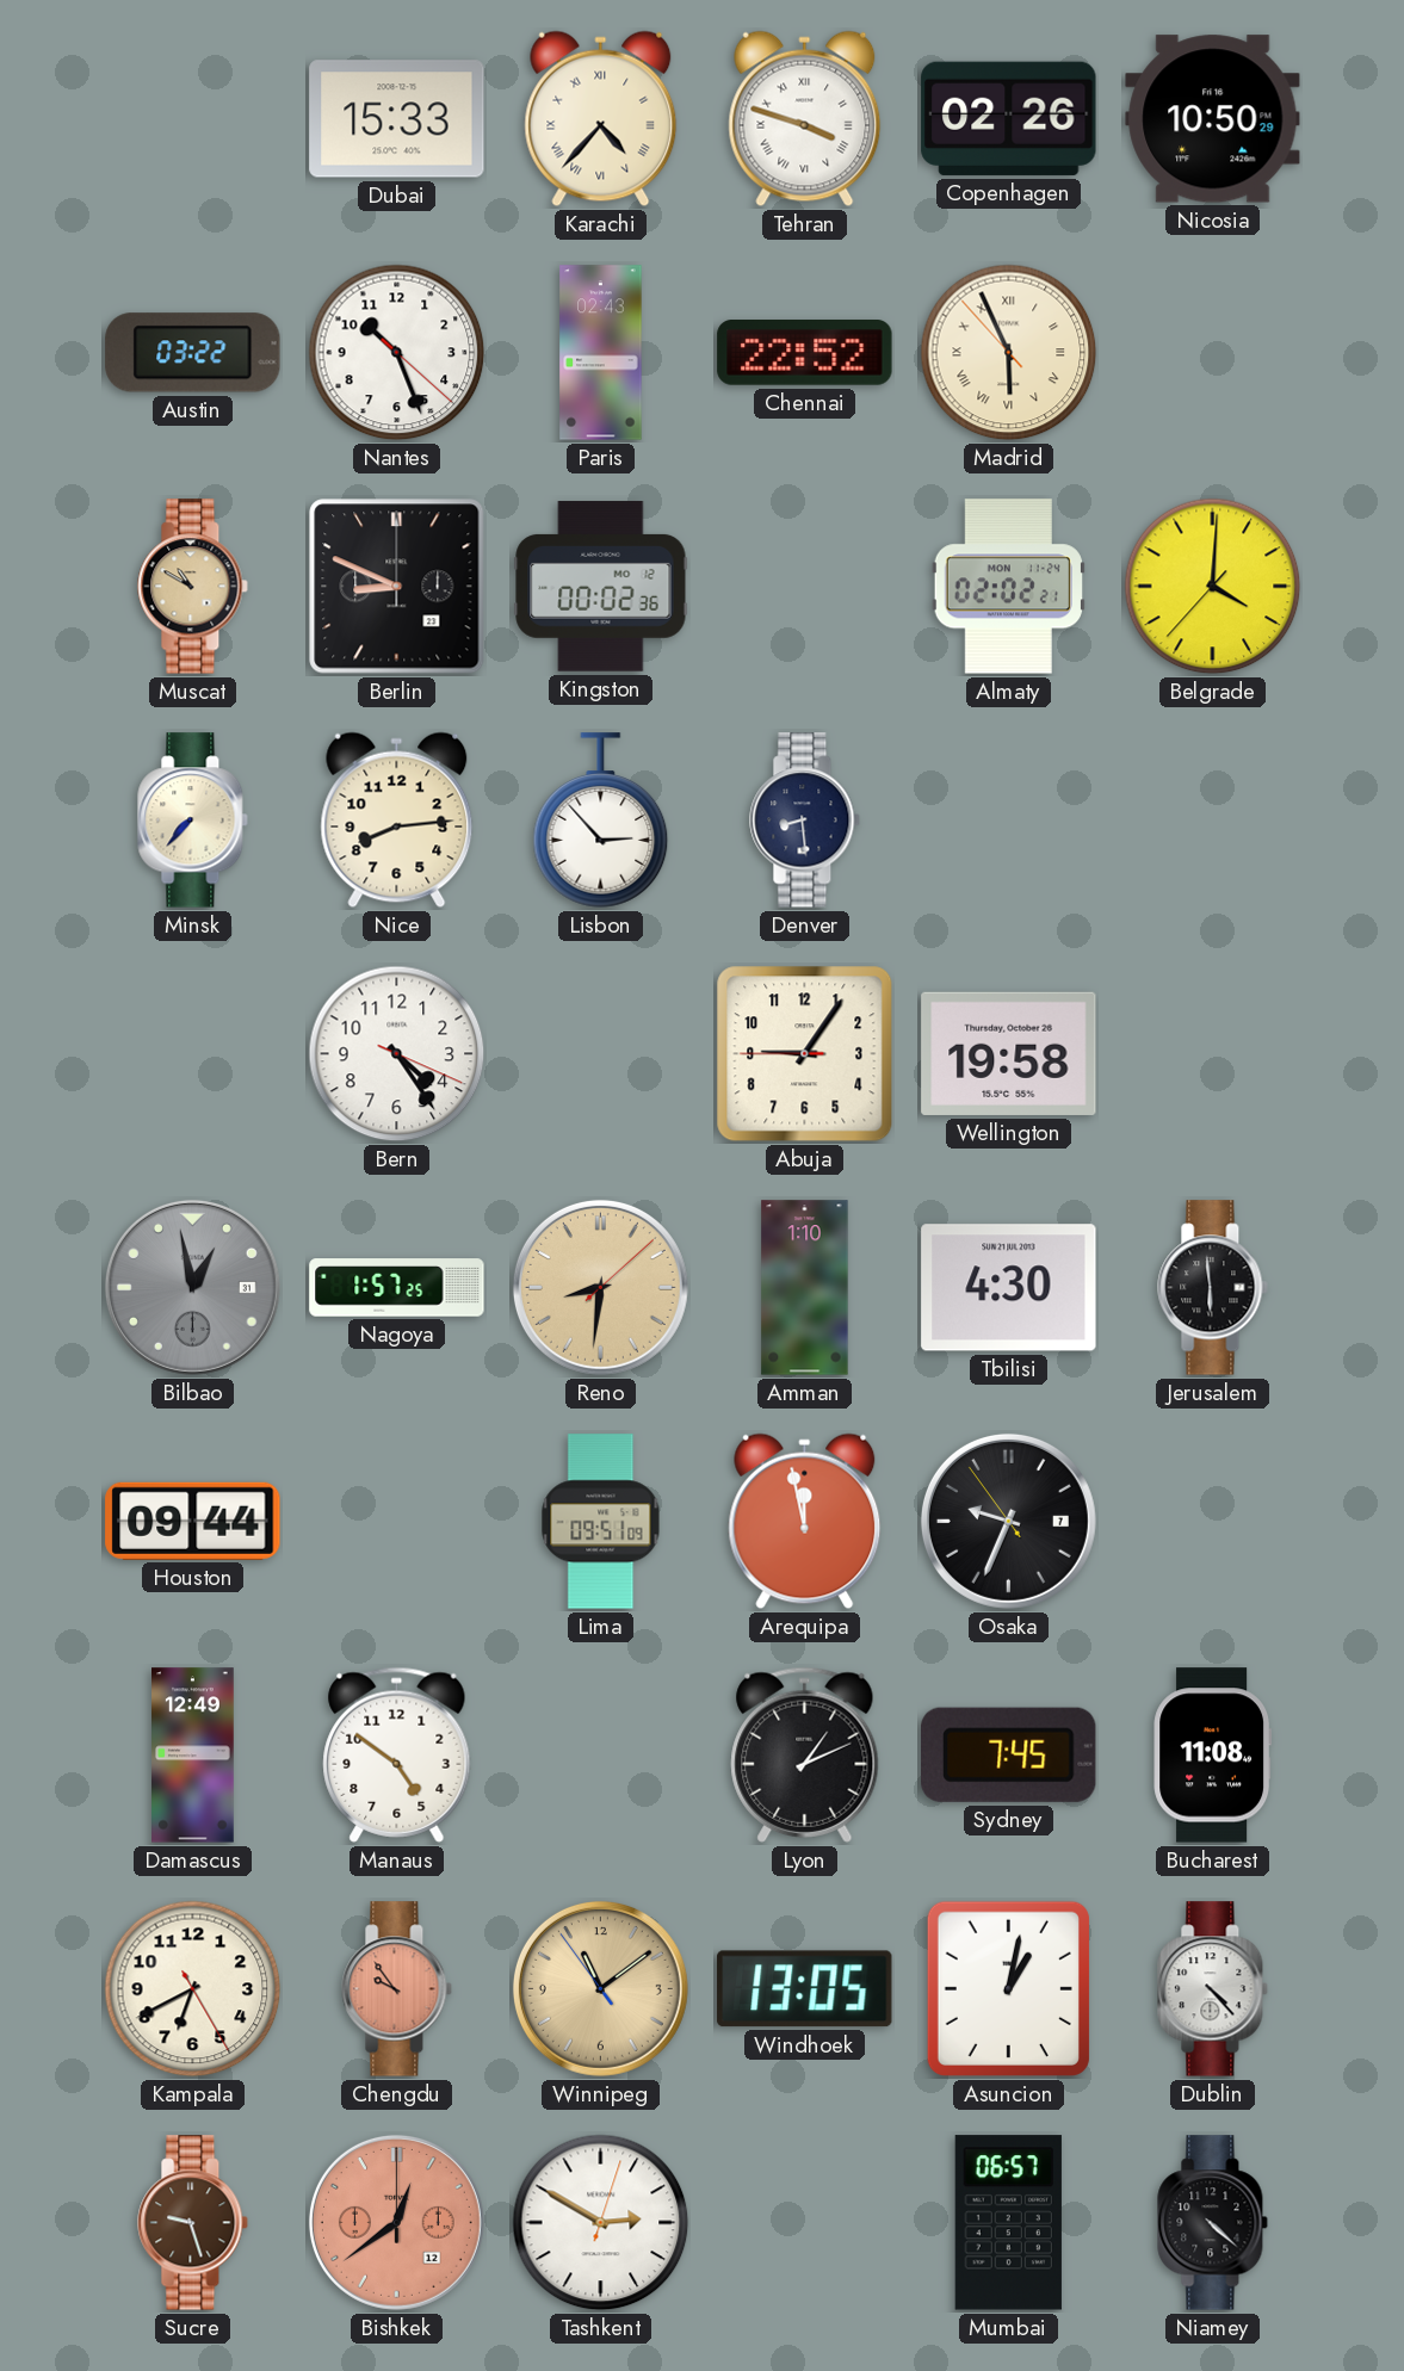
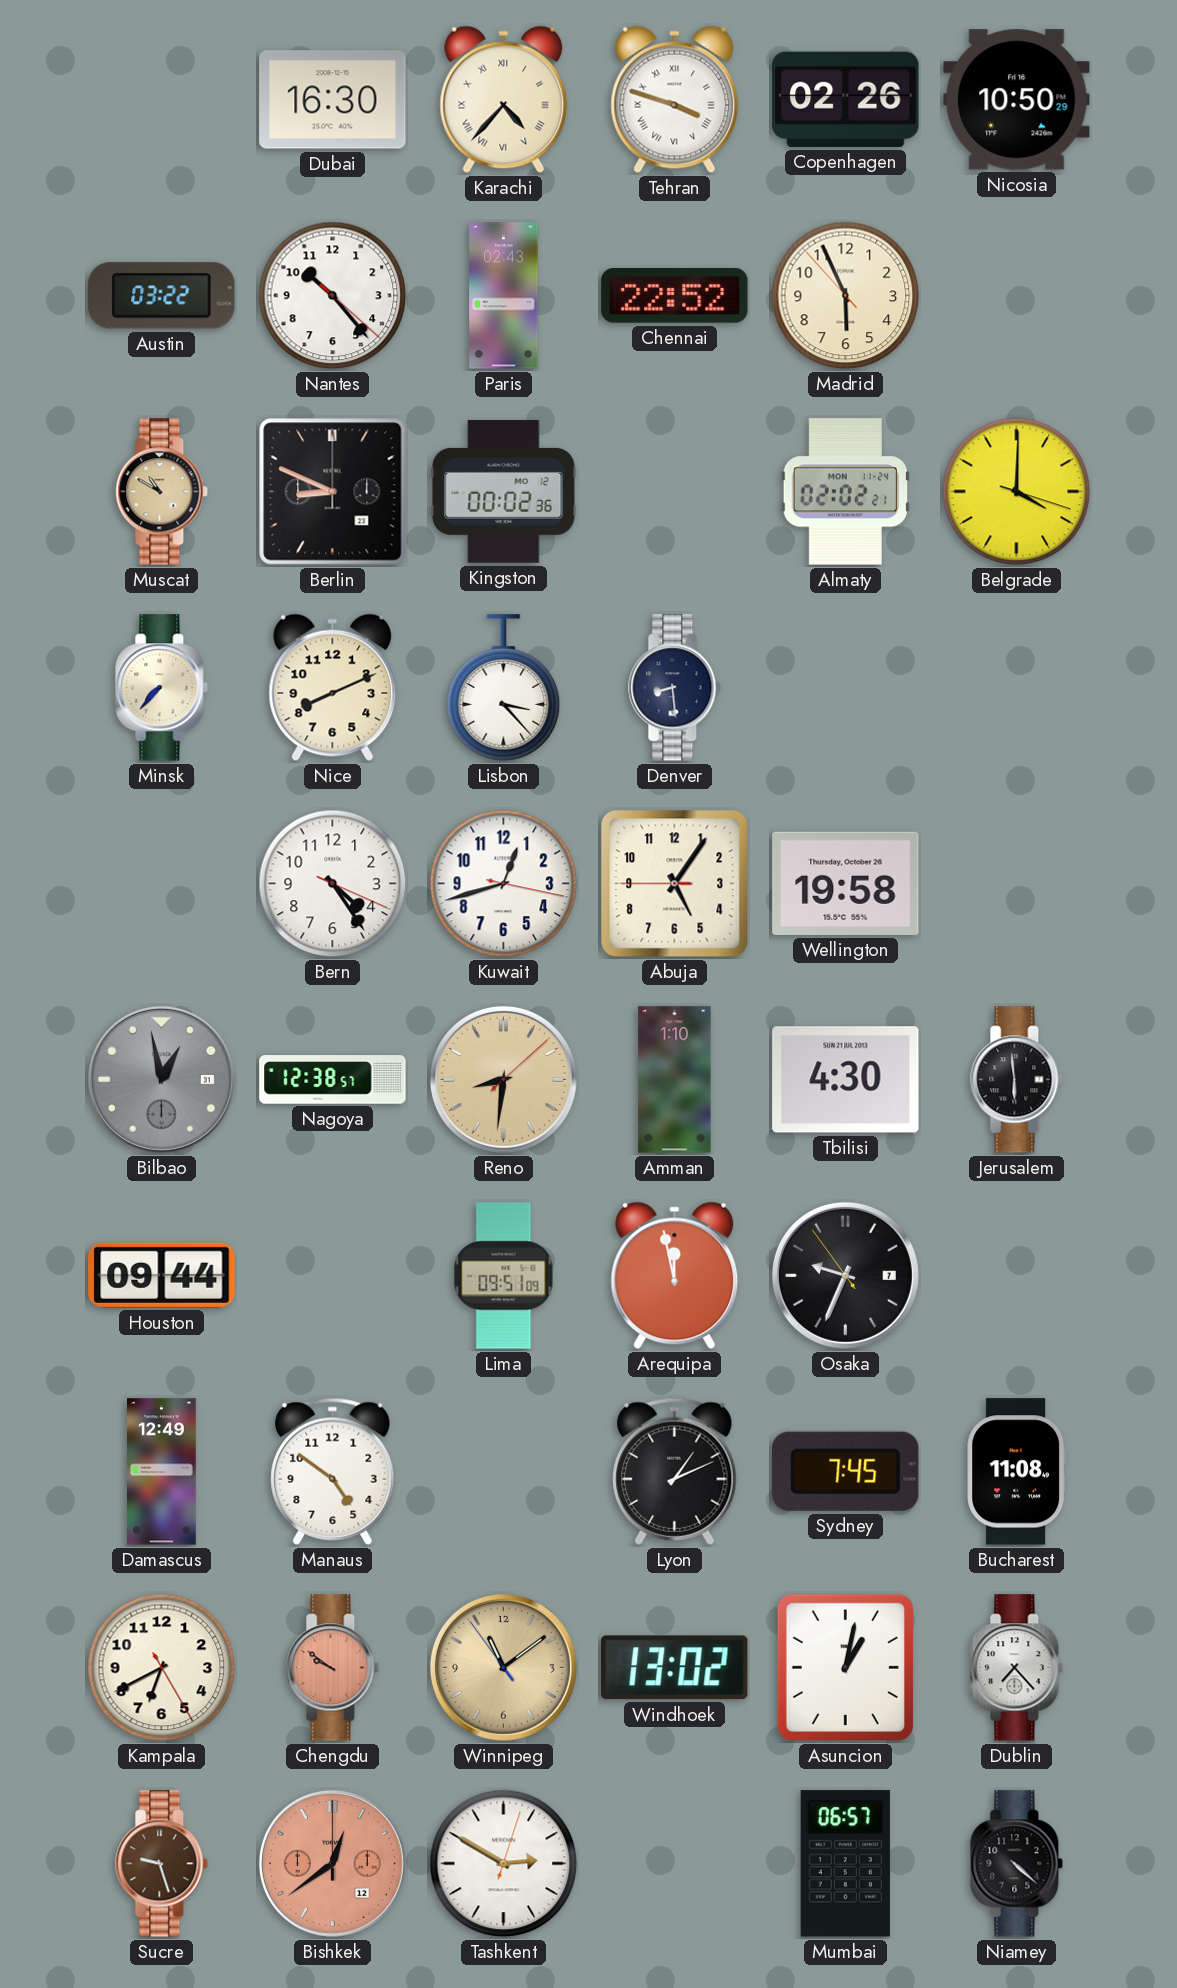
Dubai: 15:33 -> 16:30
Nantes: 10:26 -> 10:23
Madrid numerals: Roman -> Arabic
Belgrade: 4:00:37 -> 4:00:18
Nice: 8:14 -> 8:11
Lisbon: 2:53 -> 3:23
Kuwait: none -> 12:42
Abuja: 9:05 -> 5:05
Nagoya: 1:57 -> 12:38
Chengdu: 9:54 -> 9:51
Windhoek: 13:05 -> 13:02
Dublin: 4:23 -> 7:23
